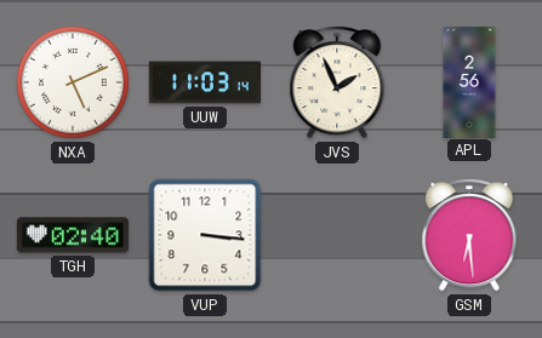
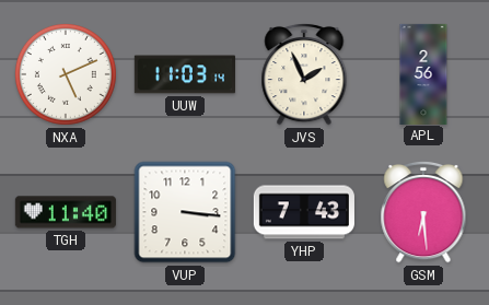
TGH: 02:40 -> 11:40
YHP: none -> 7:43
